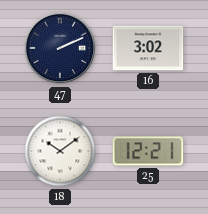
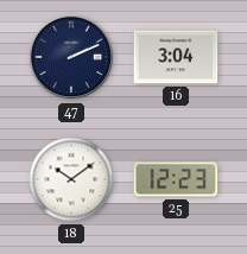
16: 3:02 -> 3:04
25: 12:21 -> 12:23
